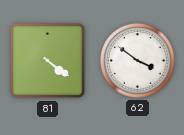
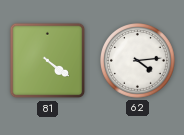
62: 3:51 -> 4:14
